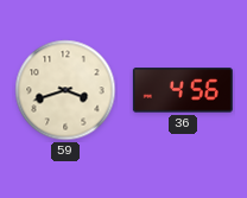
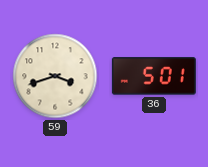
36: 4:56 -> 5:01
